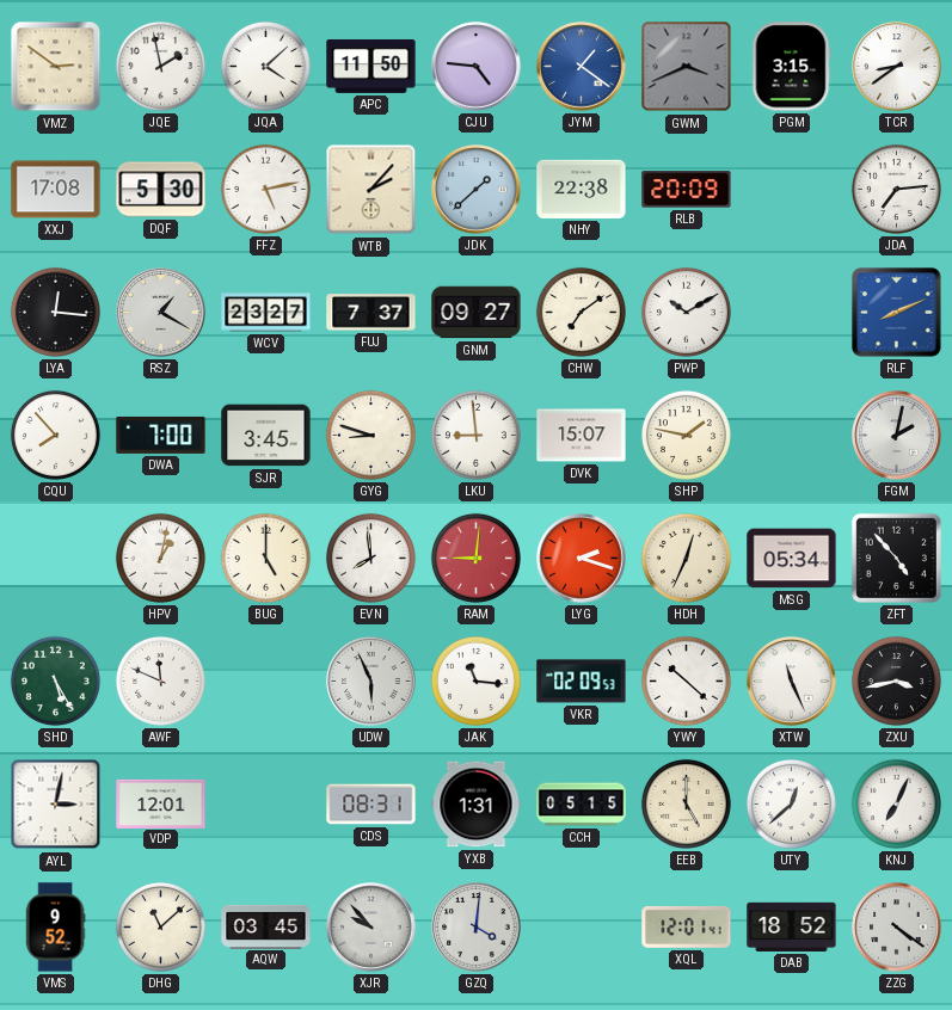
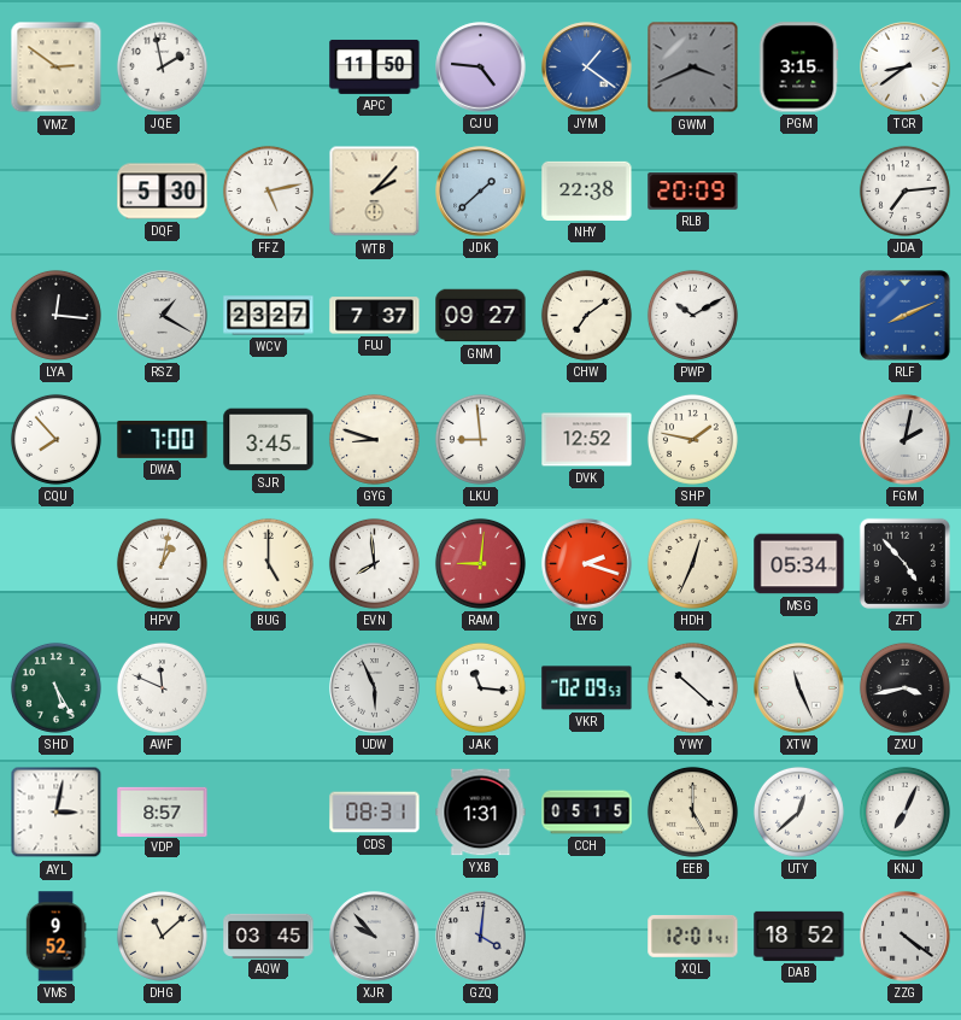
JQA: 4:08 -> none
XXJ: 17:08 -> none
DVK: 15:07 -> 12:52
VDP: 12:01 -> 8:57
